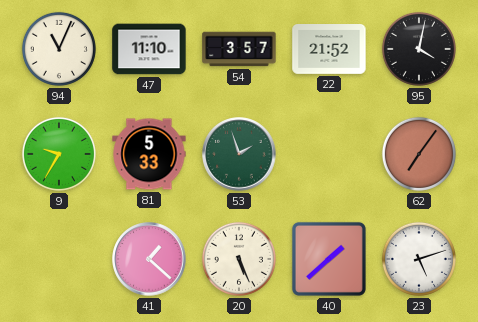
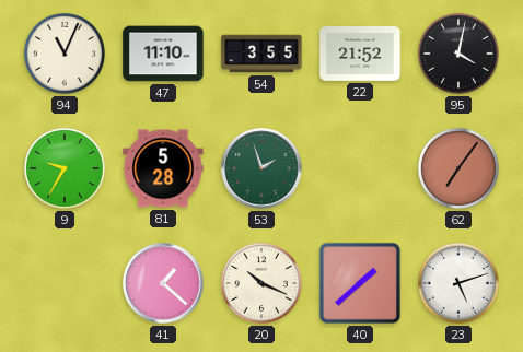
54: 3:57 -> 3:55
81: 5:33 -> 5:28
20: 5:26 -> 10:19
